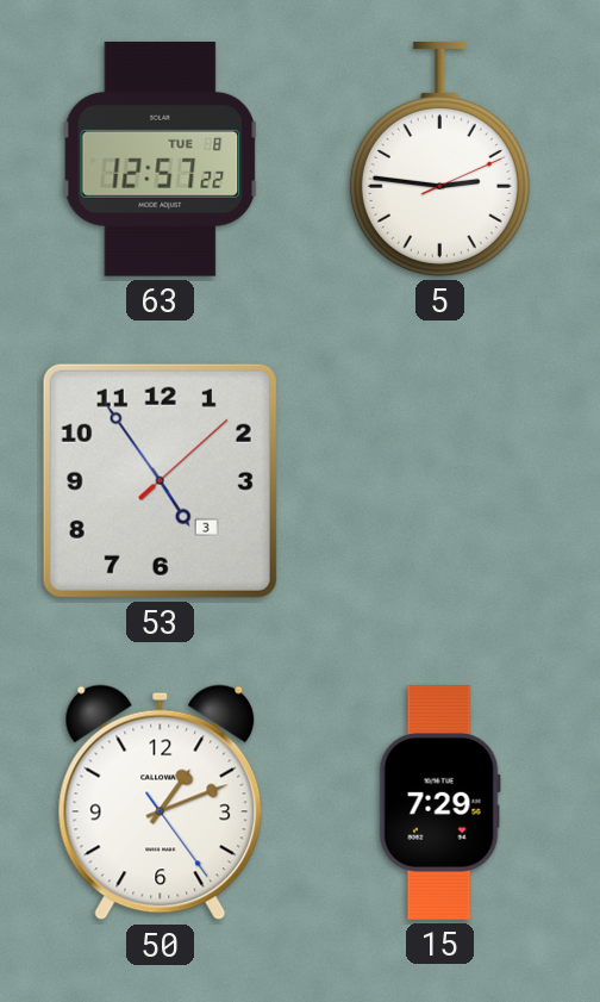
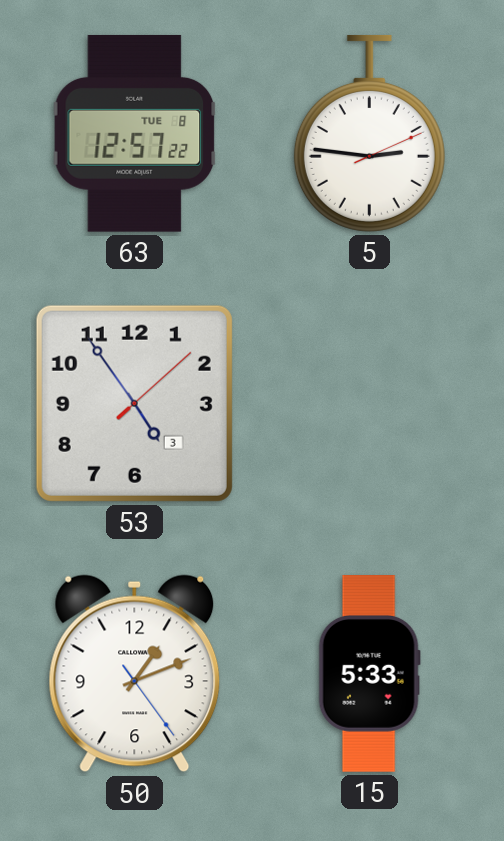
15: 7:29 -> 5:33
